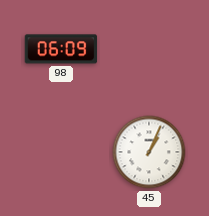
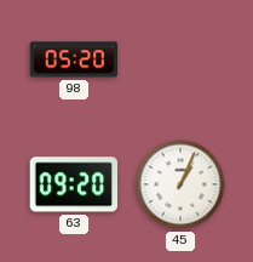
98: 06:09 -> 05:20
63: none -> 09:20
